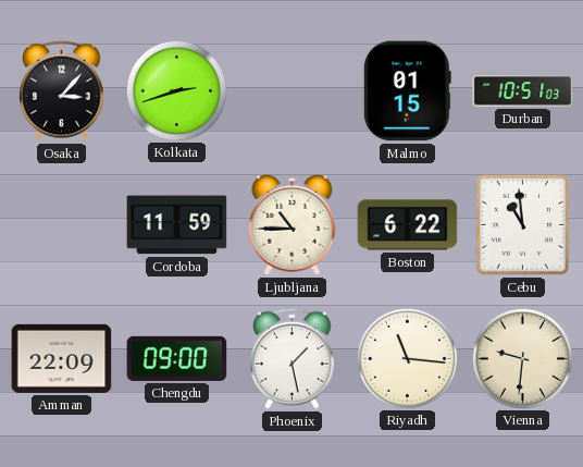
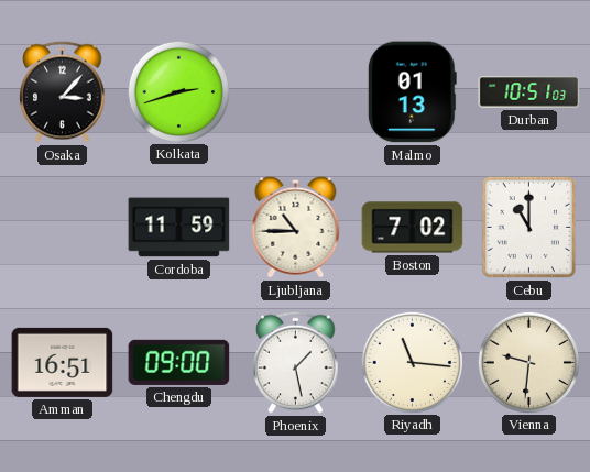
Malmo: 01:15 -> 01:13
Boston: 6:22 -> 7:02
Cebu: 10:59 -> 11:00
Amman: 22:09 -> 16:51
